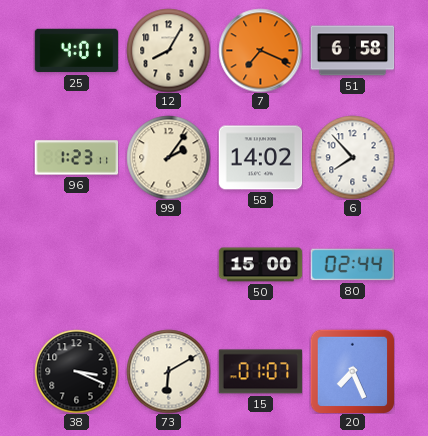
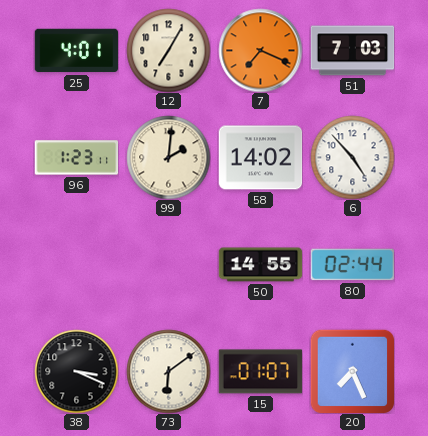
12: 8:05 -> 7:05
51: 6:58 -> 7:03
99: 2:06 -> 2:01
6: 7:53 -> 4:53
50: 15:00 -> 14:55
73: 6:10 -> 6:09
